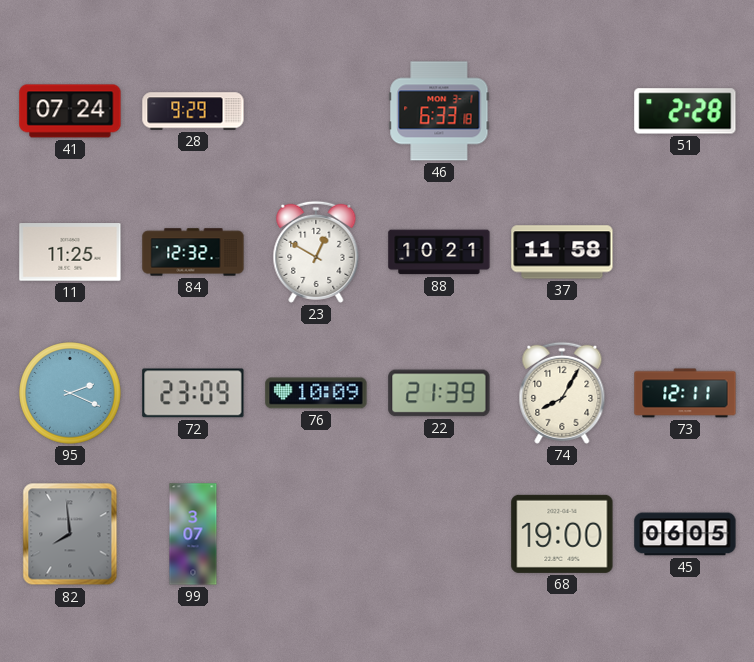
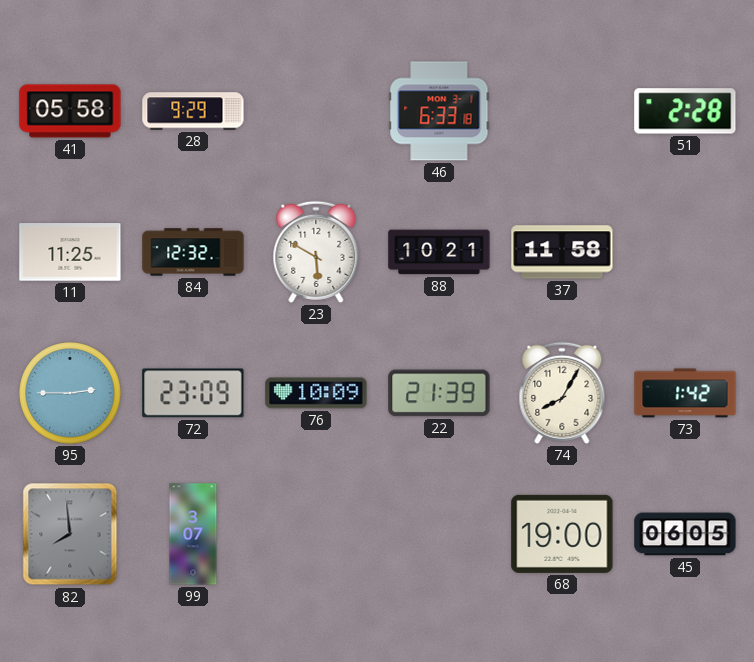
41: 07:24 -> 05:58
23: 12:50 -> 5:50
95: 2:19 -> 2:45
73: 12:11 -> 1:42
